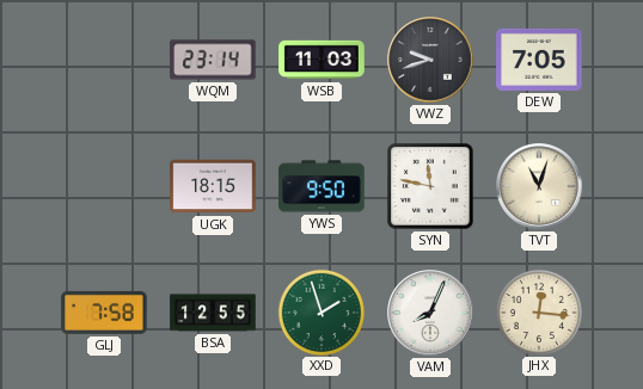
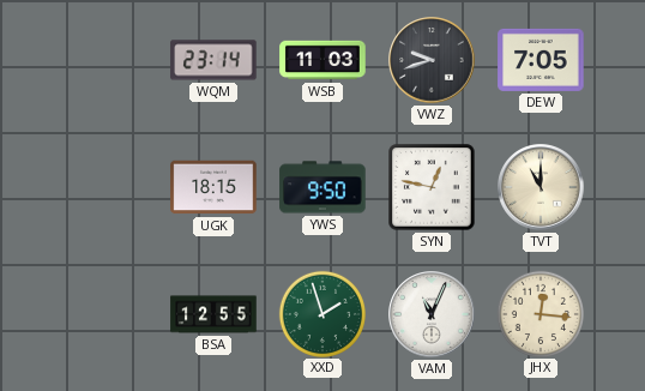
SYN: 11:47 -> 12:47
TVT: 11:03 -> 11:00
GLJ: 7:58 -> none
VAM: 8:04 -> 11:04
